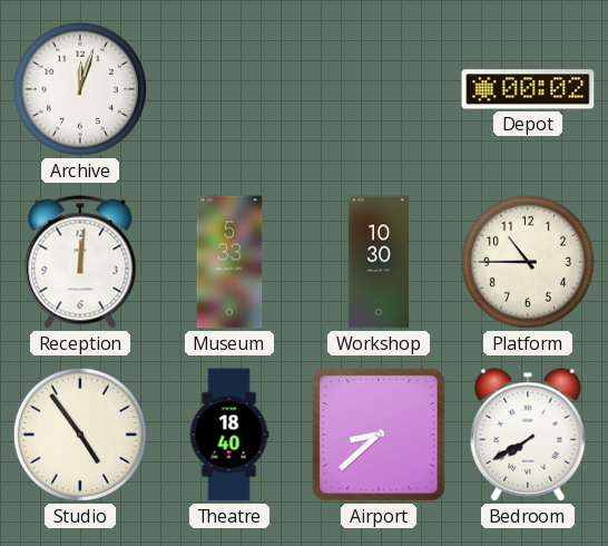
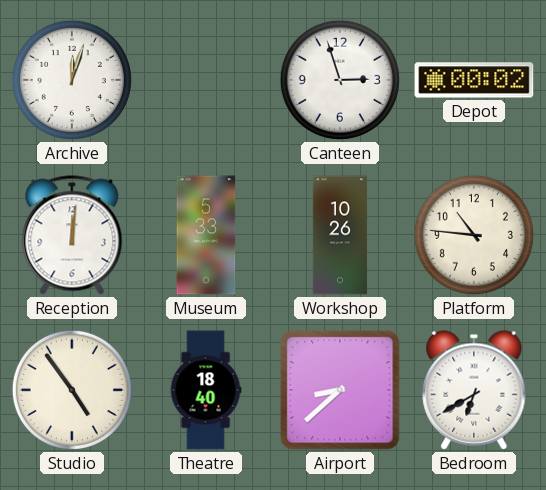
Canteen: none -> 2:57
Workshop: 10:30 -> 10:26
Platform: 10:45 -> 10:46
Bedroom: 7:40 -> 6:40
